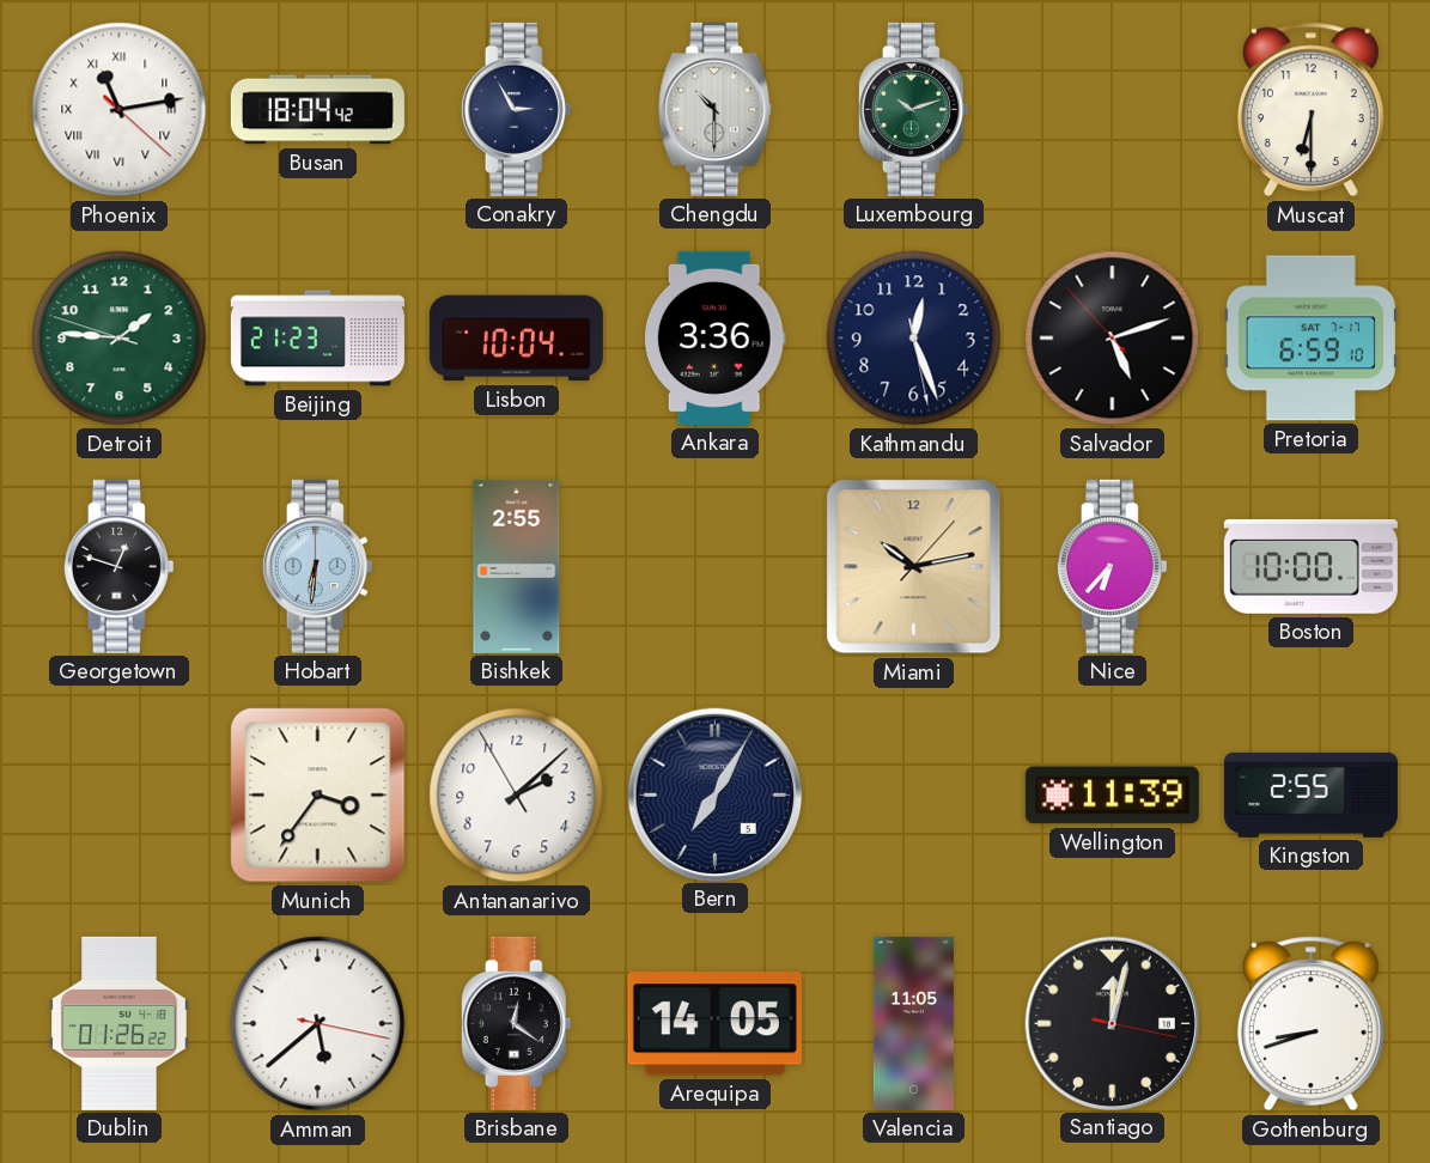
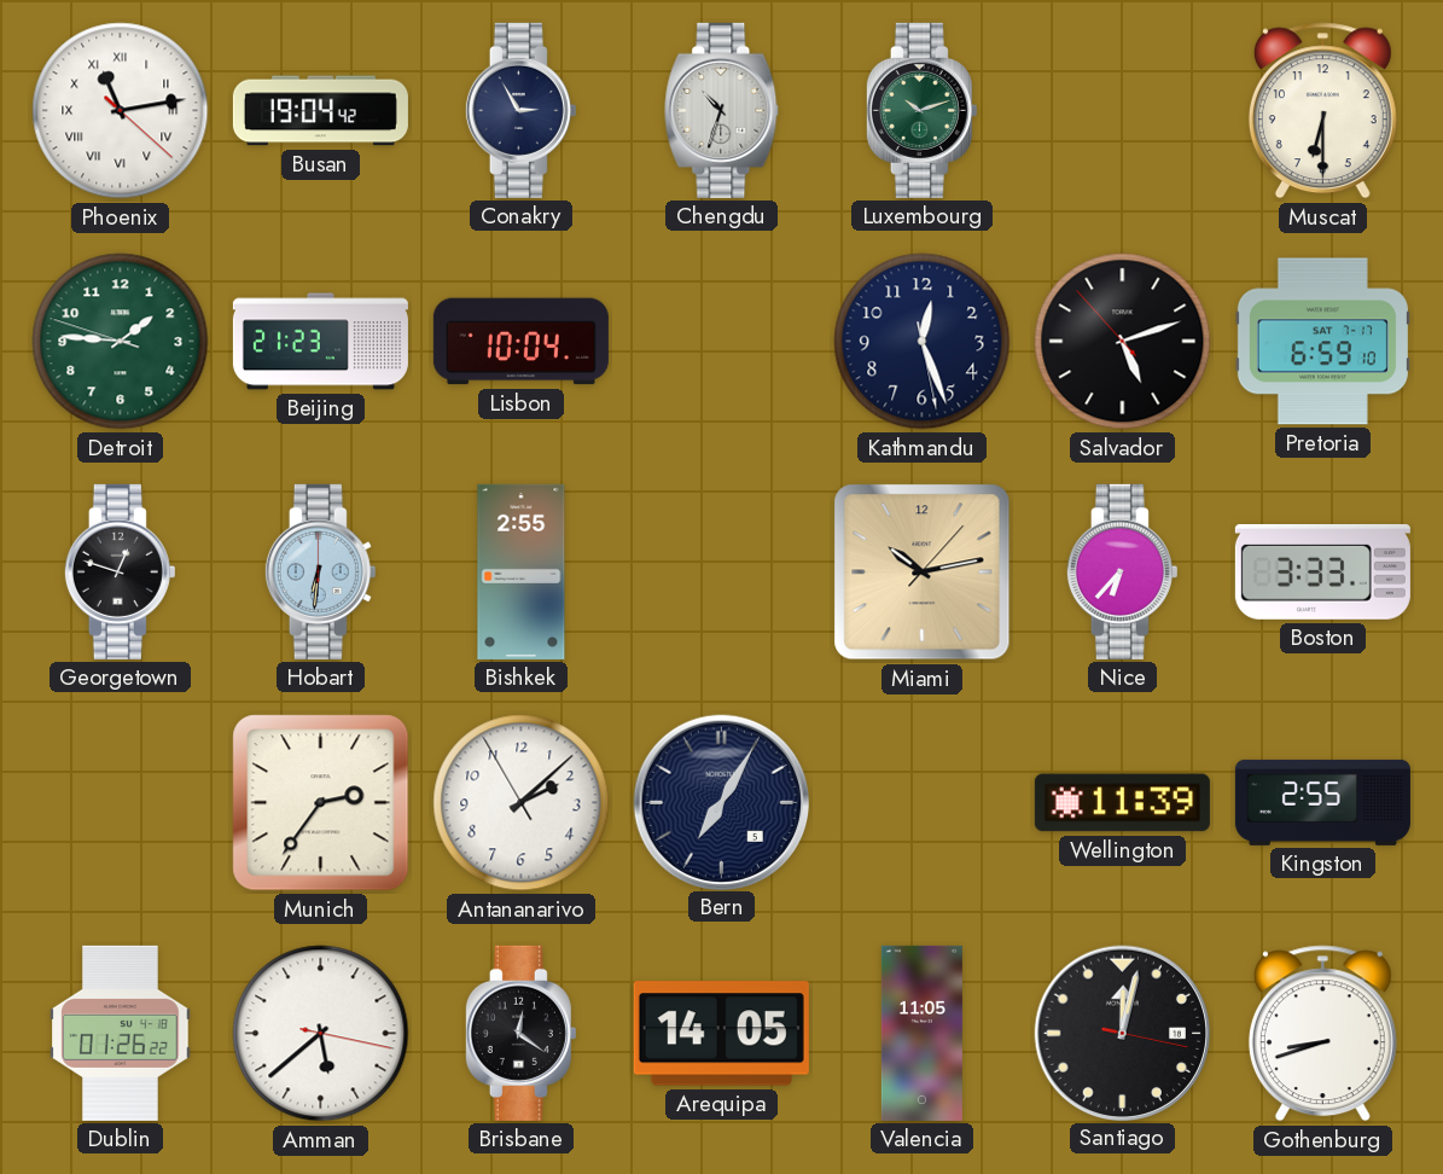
Busan: 18:04 -> 19:04
Chengdu: 10:30 -> 10:33
Ankara: 3:36 -> none
Boston: 10:00 -> 3:33
Munich: 3:36 -> 2:36
